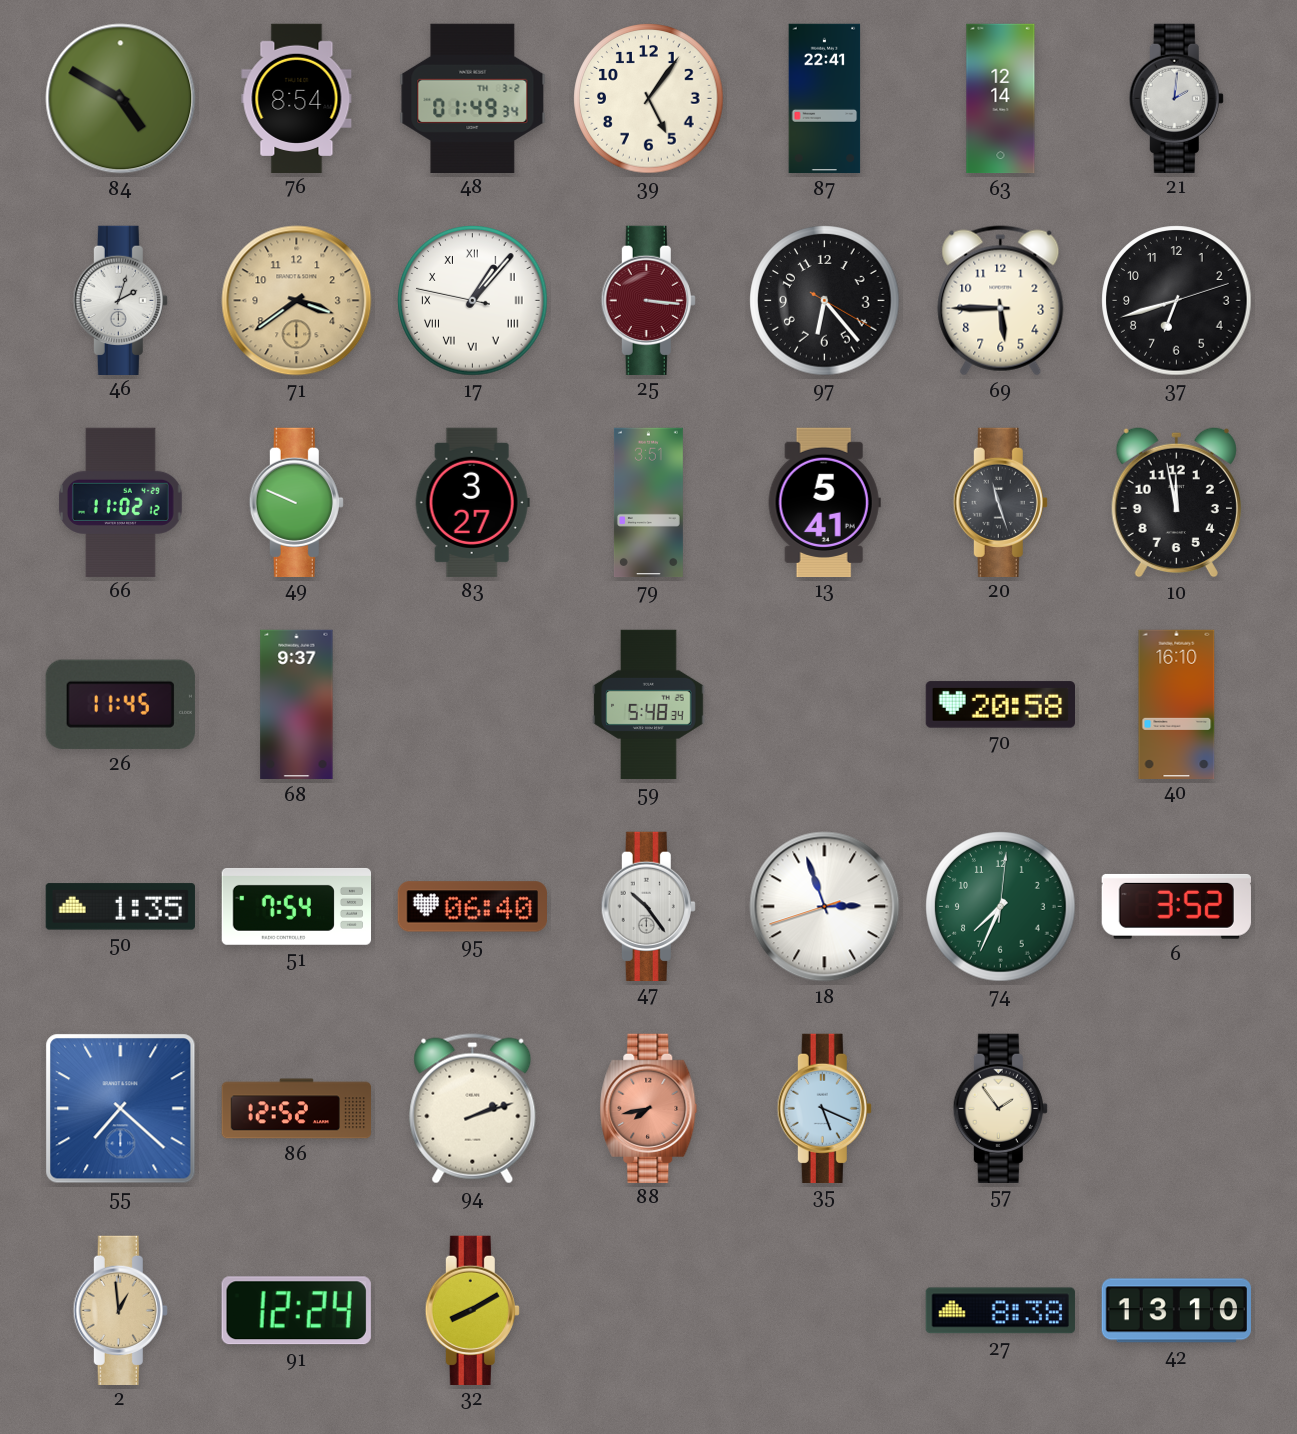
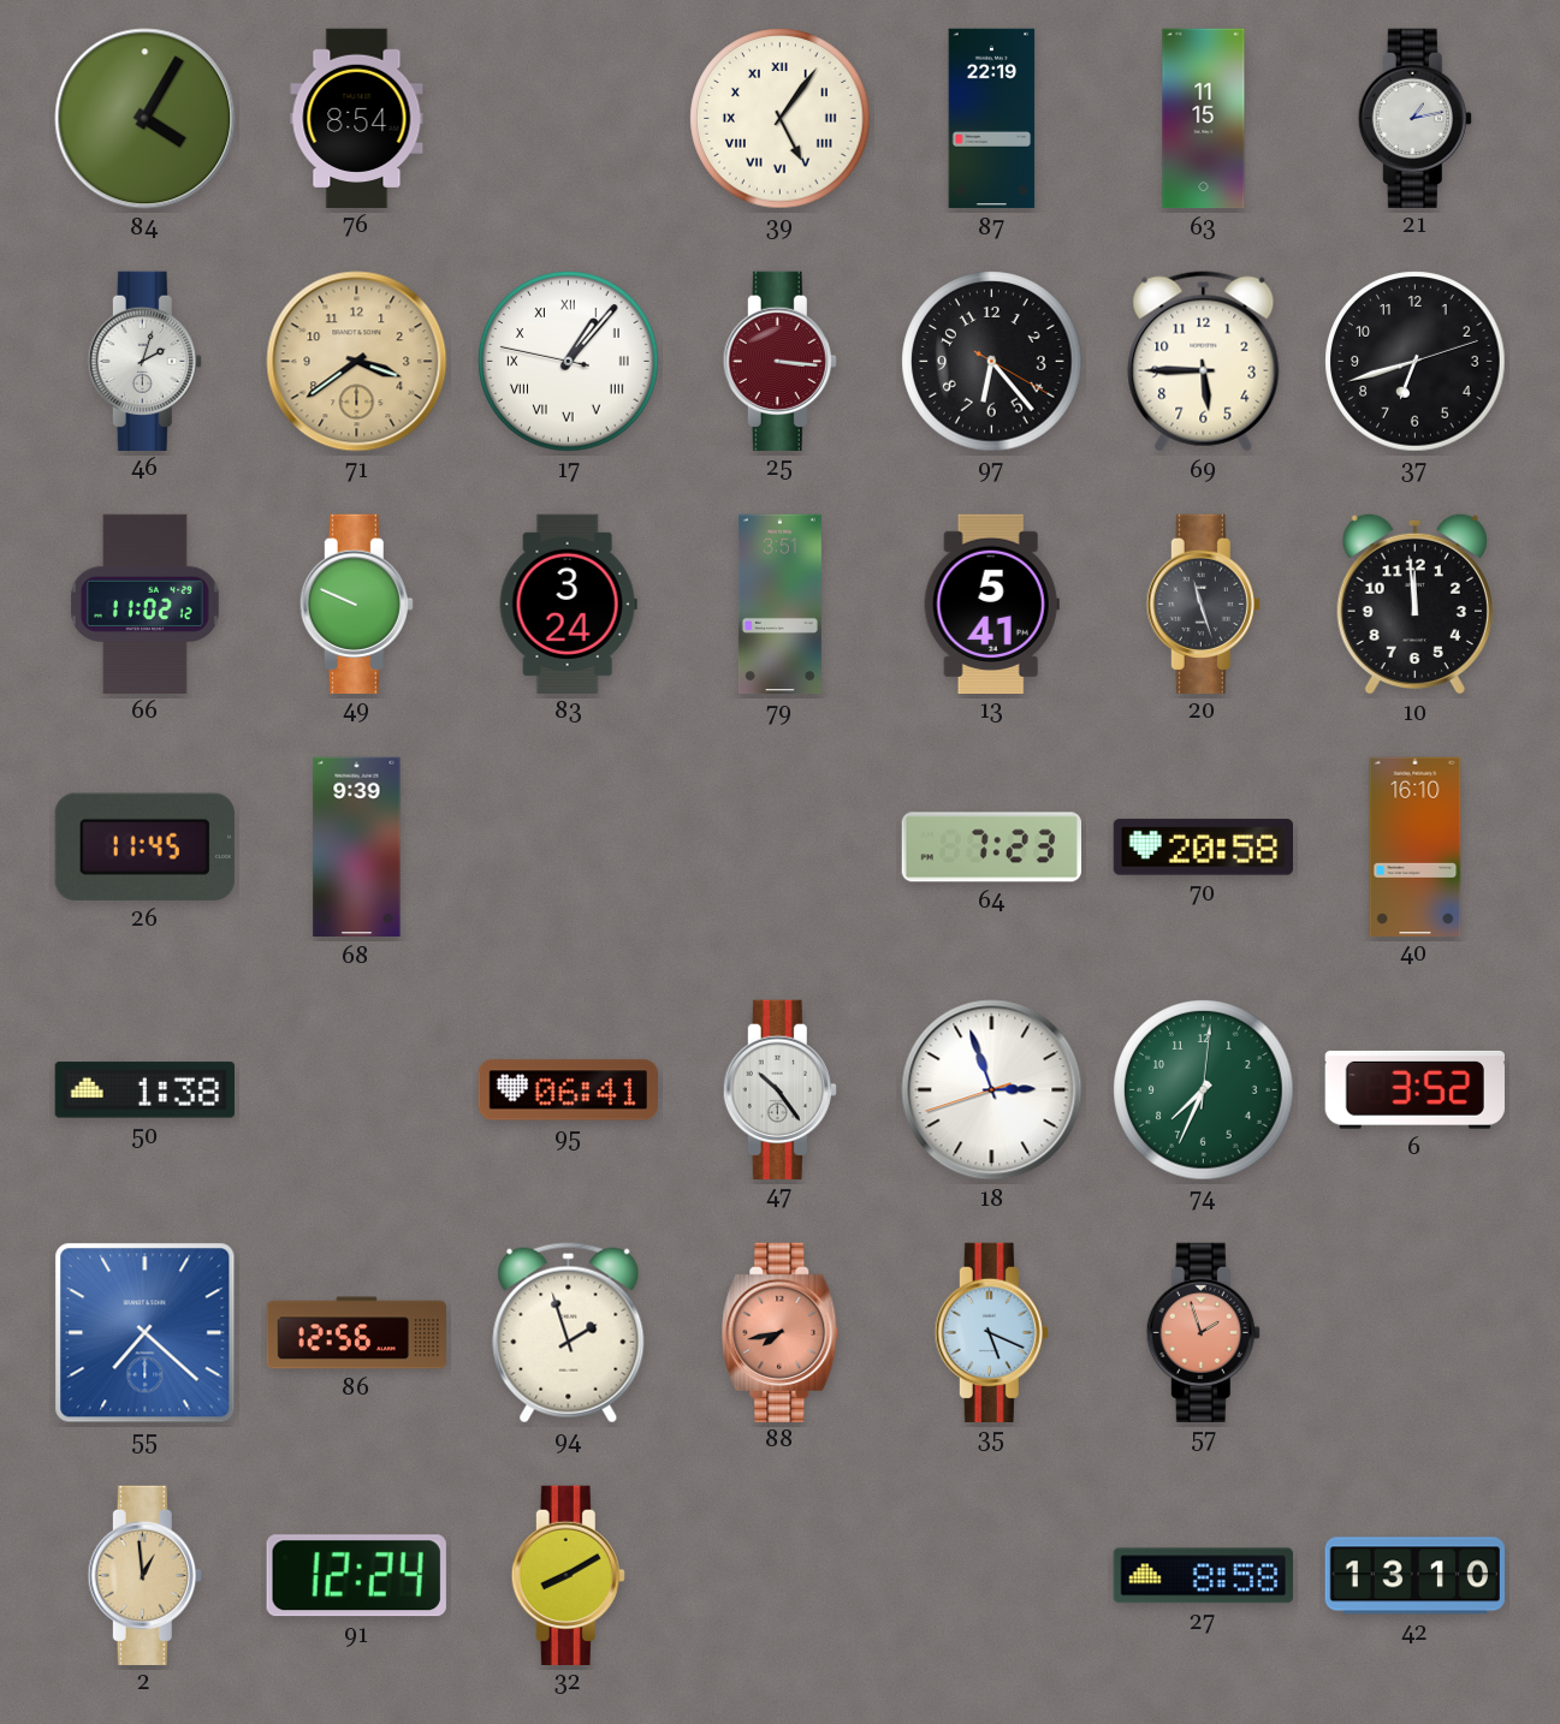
84: 4:50 -> 4:05
48: 01:49 -> none
39 numerals: Arabic -> Roman
87: 22:41 -> 22:19
63: 12:14 -> 11:15
21: 2:01 -> 1:13
83: 3:27 -> 3:24
10: 11:58 -> 11:59
68: 9:37 -> 9:39
59: 5:48 -> none
64: none -> 7:23
50: 1:35 -> 1:38
51: 7:54 -> none
95: 06:40 -> 06:41
86: 12:52 -> 12:56
94: 2:12 -> 1:57
57: 1:54 -> 1:57
57 dial: cream -> salmon
27: 8:38 -> 8:58
